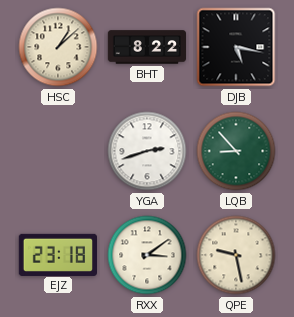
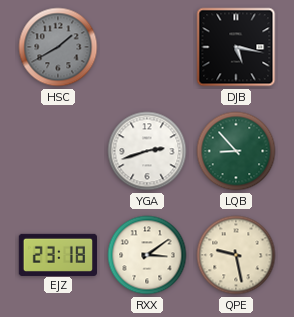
HSC: 1:08 -> 1:40
HSC dial: cream -> grey
BHT: 8:22 -> none
